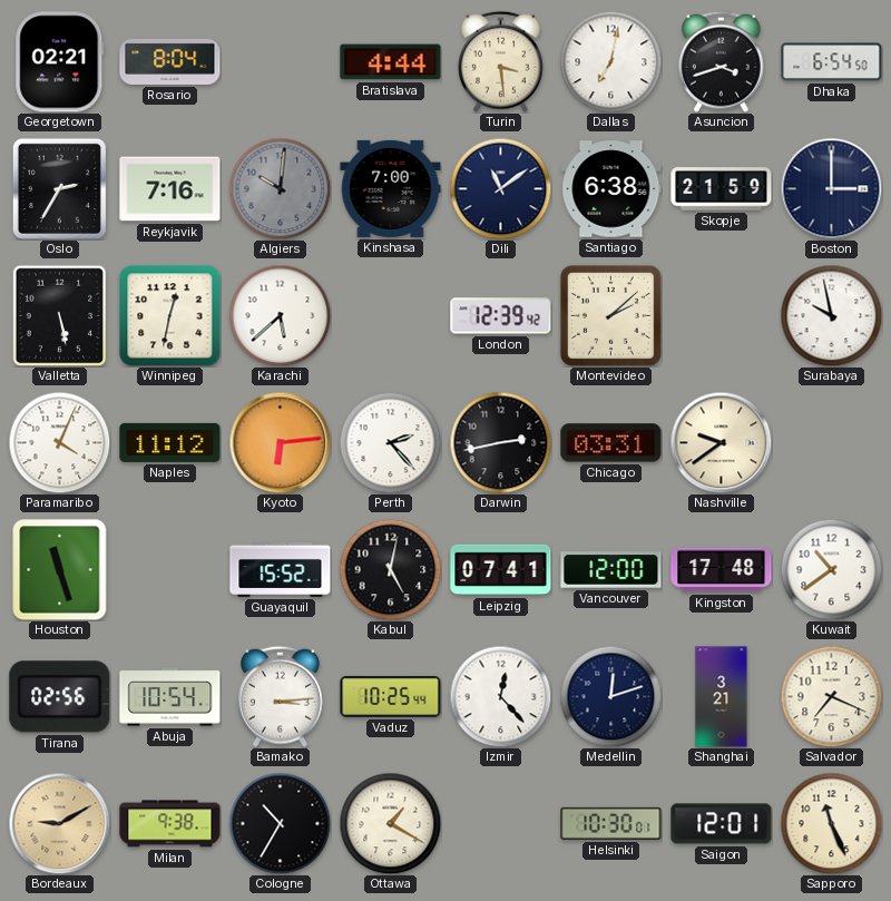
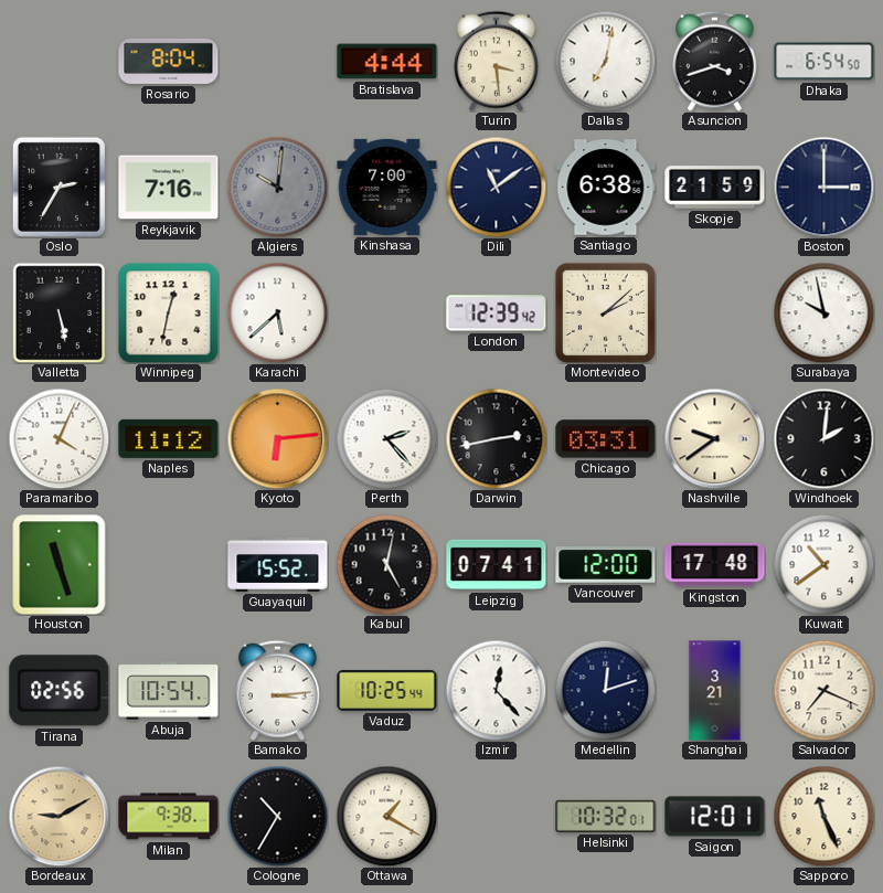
Georgetown: 02:21 -> none
Windhoek: none -> 2:01
Helsinki: 10:30 -> 10:32
